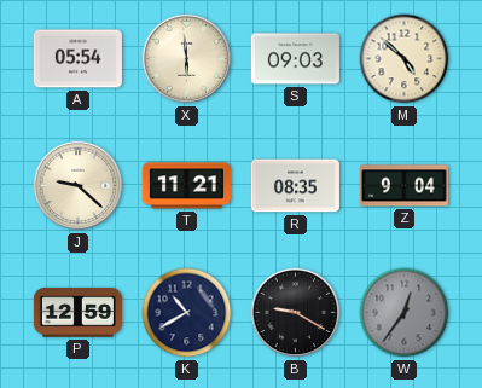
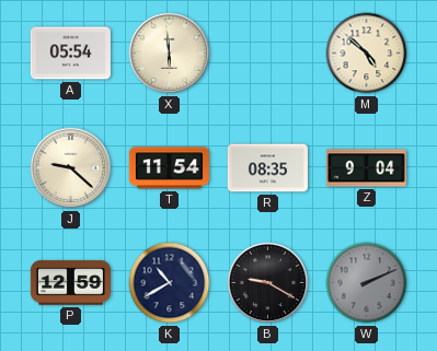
S: 09:03 -> none
T: 11:21 -> 11:54
W: 12:36 -> 2:11
